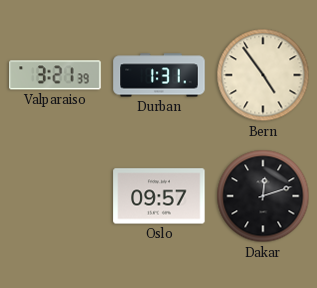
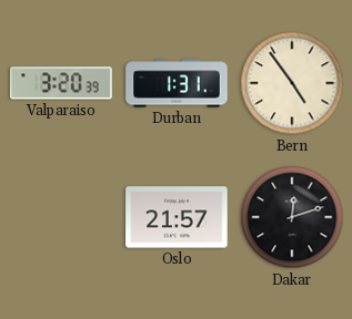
Valparaiso: 3:21 -> 3:20
Oslo: 09:57 -> 21:57
